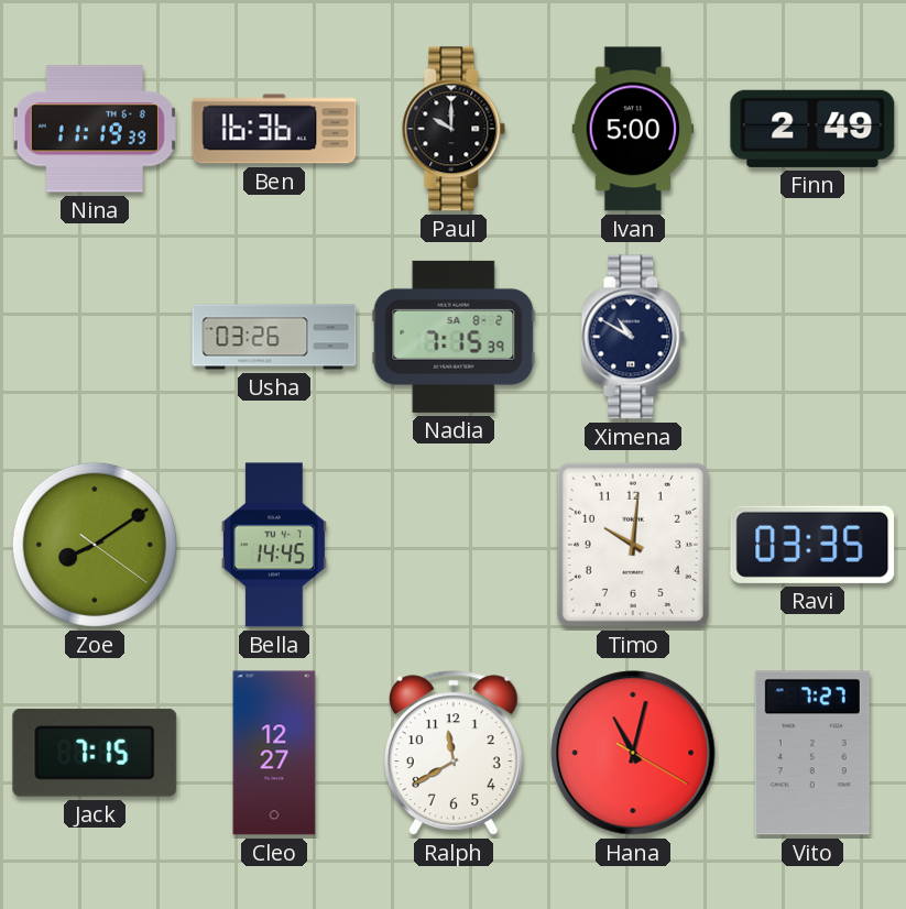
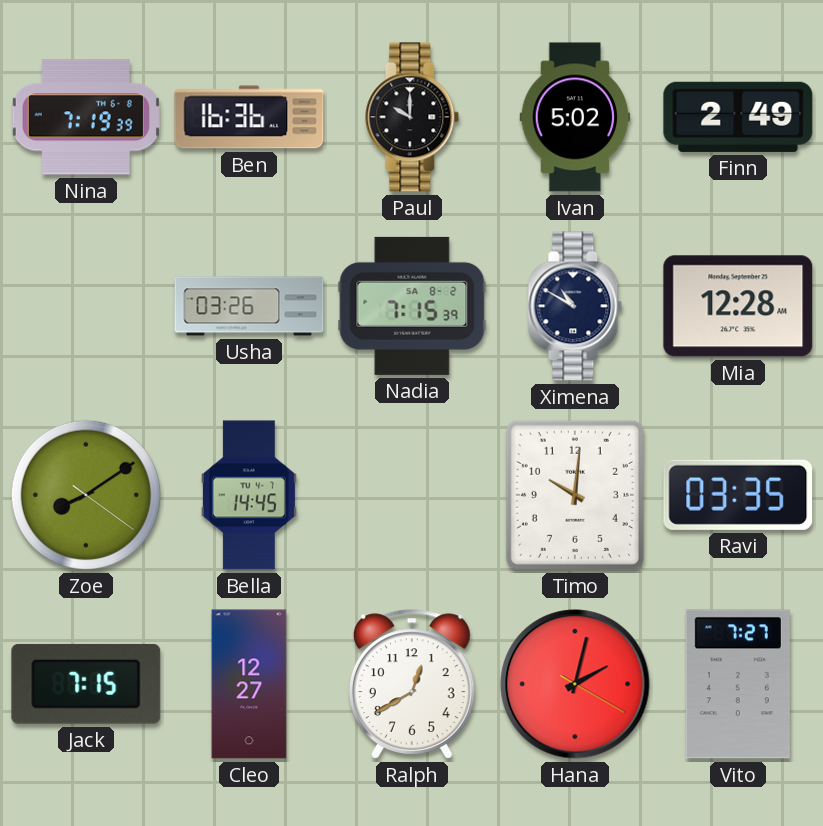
Nina: 11:19 -> 7:19
Ivan: 5:00 -> 5:02
Mia: none -> 12:28
Ralph: 11:40 -> 12:40
Hana: 11:02 -> 2:02
